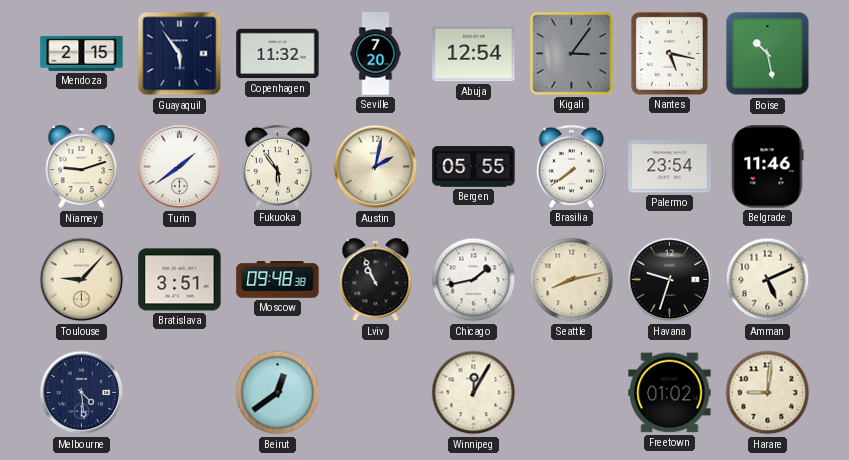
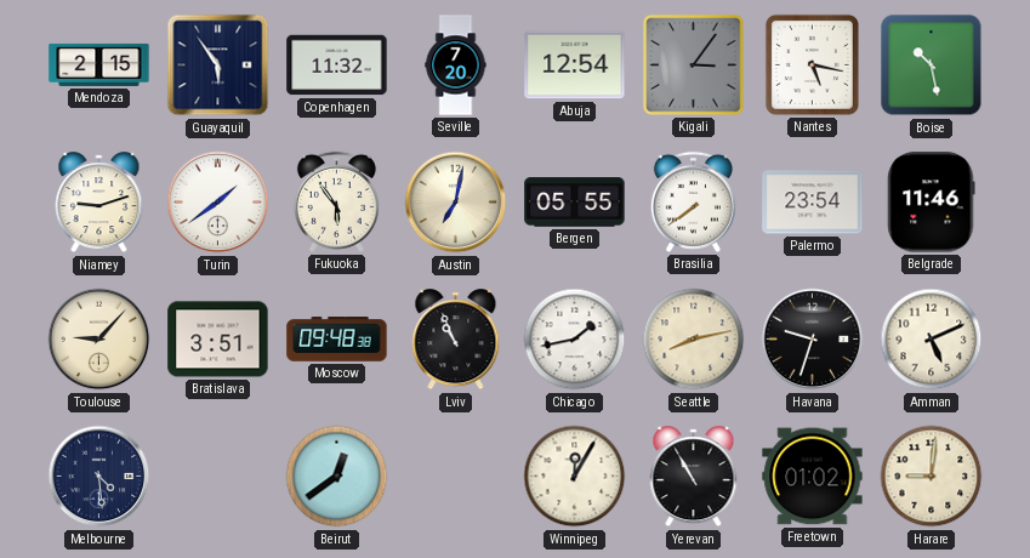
Austin: 2:02 -> 7:02
Yerevan: none -> 10:55
